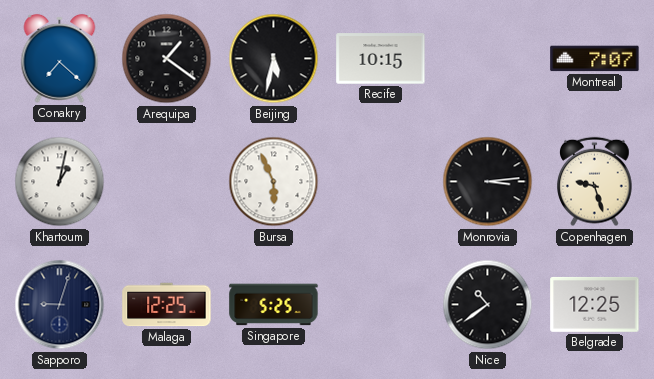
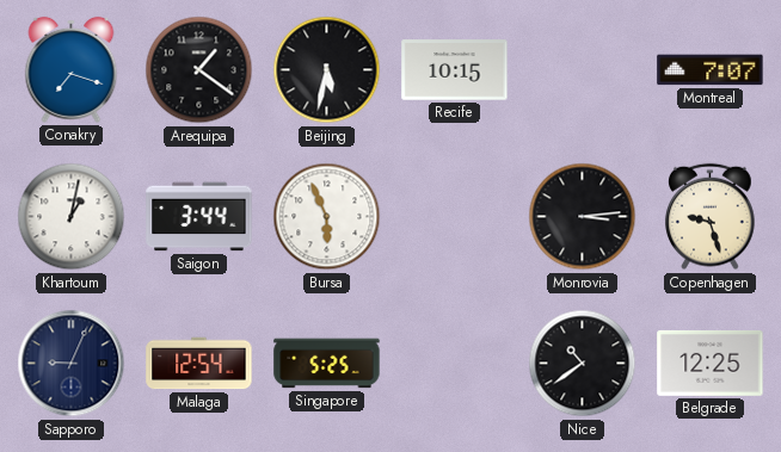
Conakry: 7:22 -> 7:18
Saigon: none -> 3:44
Sapporo: 9:03 -> 9:04
Malaga: 12:25 -> 12:54
